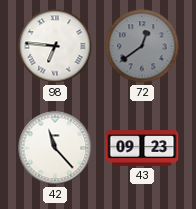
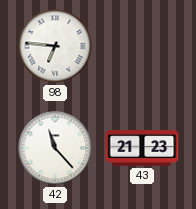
72: 12:39 -> none
43: 09:23 -> 21:23
